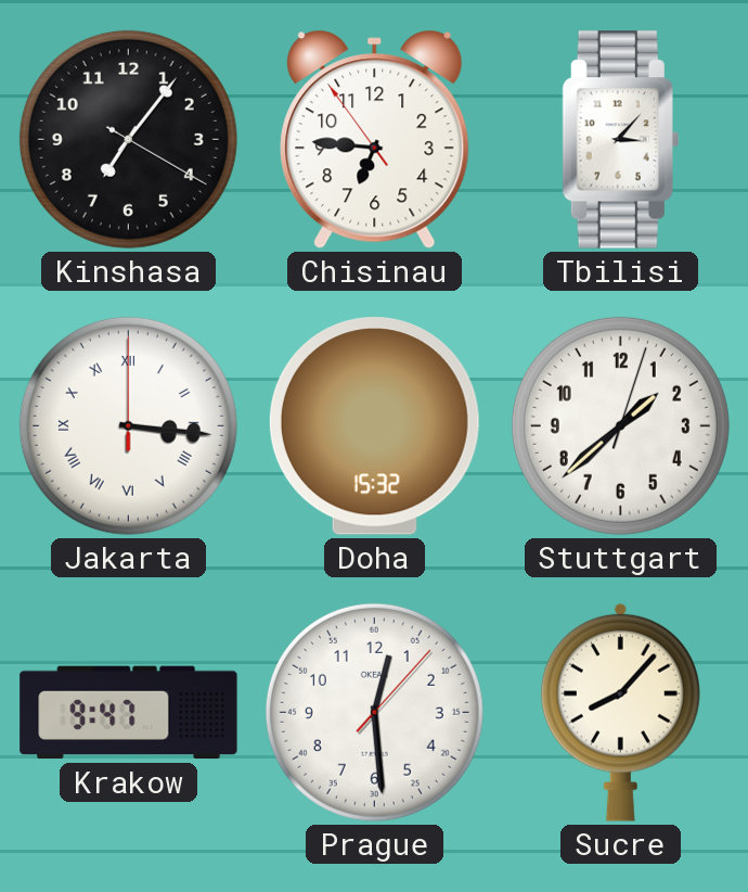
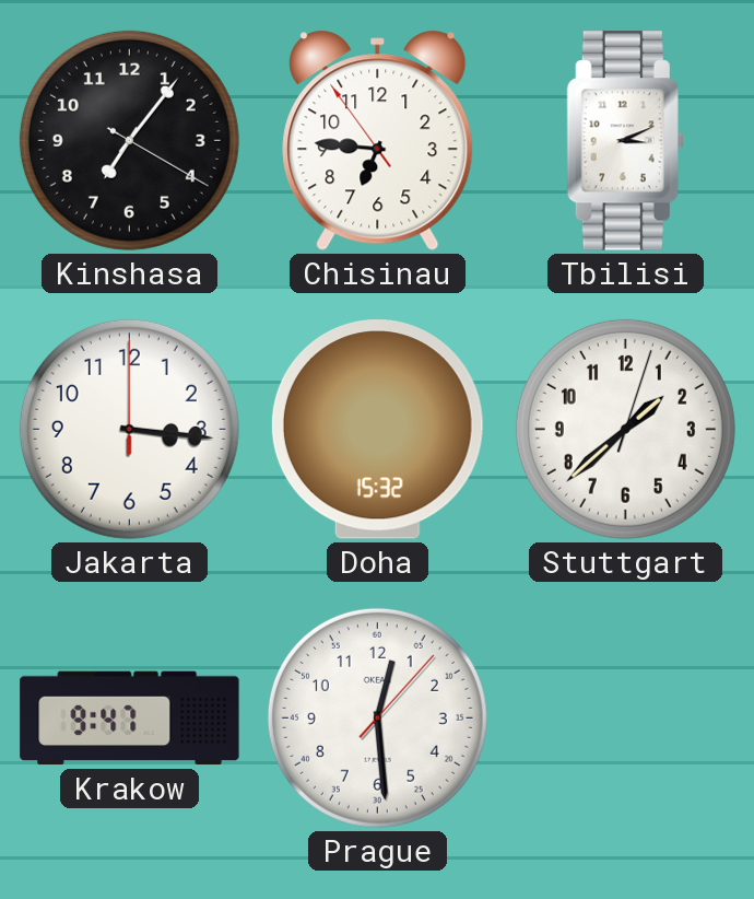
Tbilisi: 3:07 -> 3:11
Jakarta numerals: Roman -> Arabic
Sucre: 8:07 -> none
